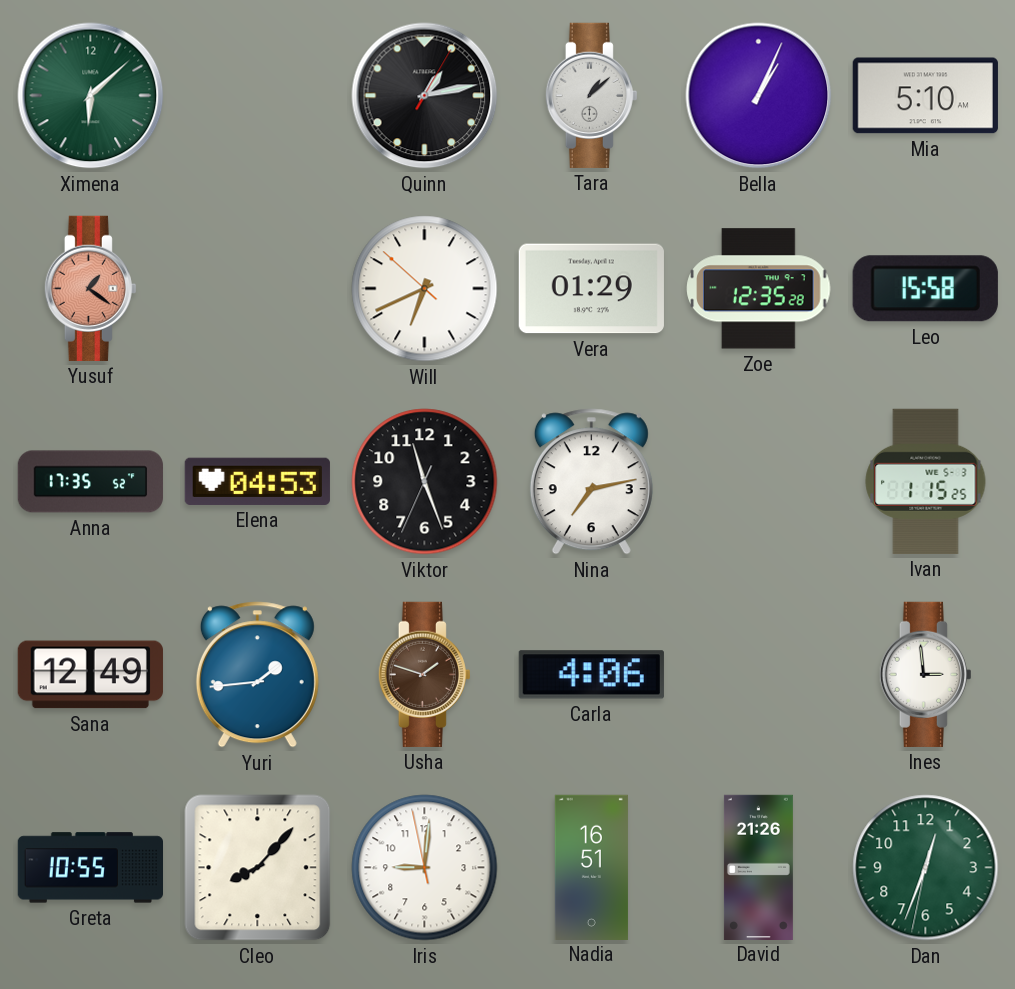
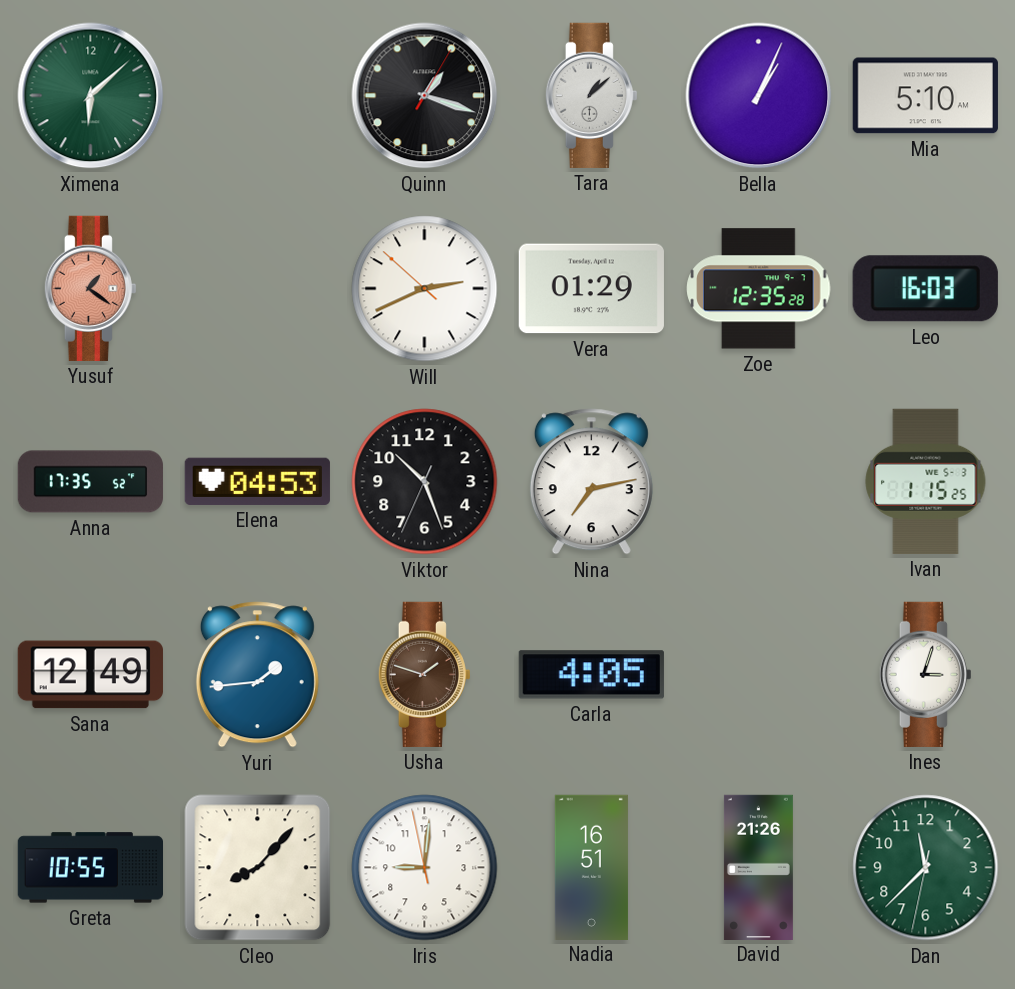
Quinn: 1:13 -> 1:18
Will: 6:40 -> 2:40
Leo: 15:58 -> 16:03
Viktor: 11:26 -> 10:26
Carla: 4:06 -> 4:05
Ines: 2:59 -> 3:03
Dan: 12:33 -> 11:37
